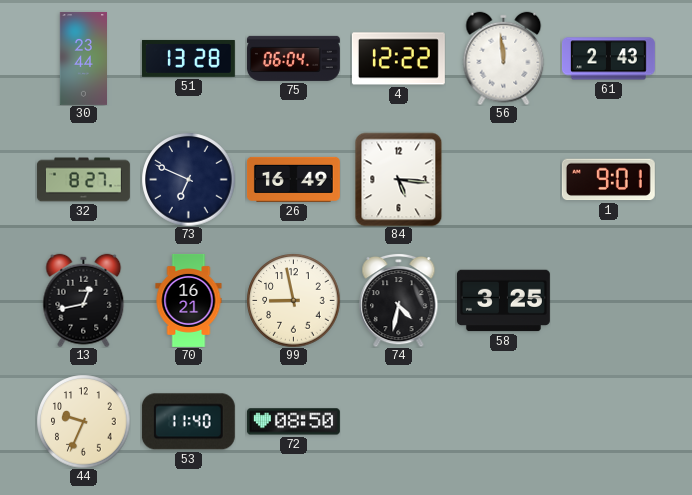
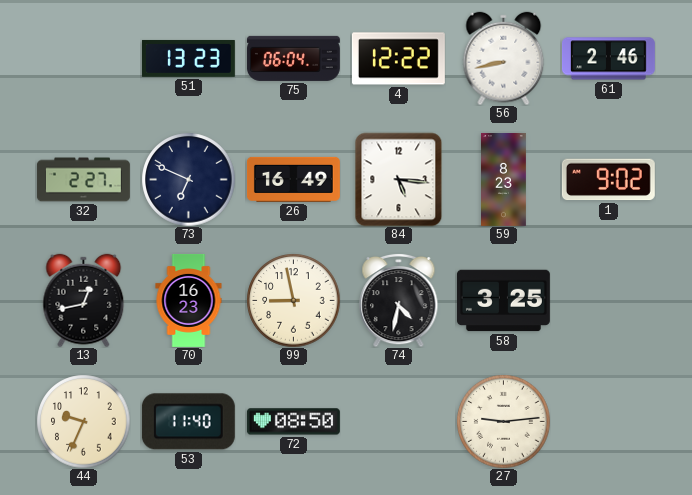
30: 23:44 -> none
51: 13:28 -> 13:23
56: 11:59 -> 8:43
61: 2:43 -> 2:46
32: 8:27 -> 2:27
59: none -> 8:23
1: 9:01 -> 9:02
70: 16:21 -> 16:23
27: none -> 9:14
